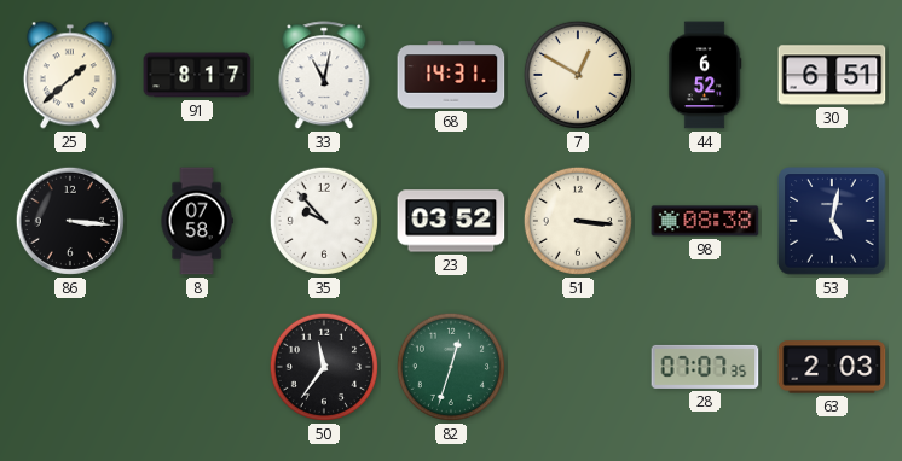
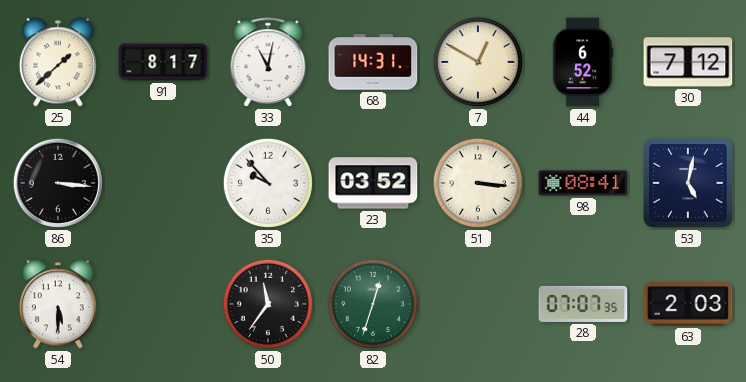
30: 6:51 -> 7:12
8: 07:58 -> none
98: 08:38 -> 08:41
54: none -> 5:30
